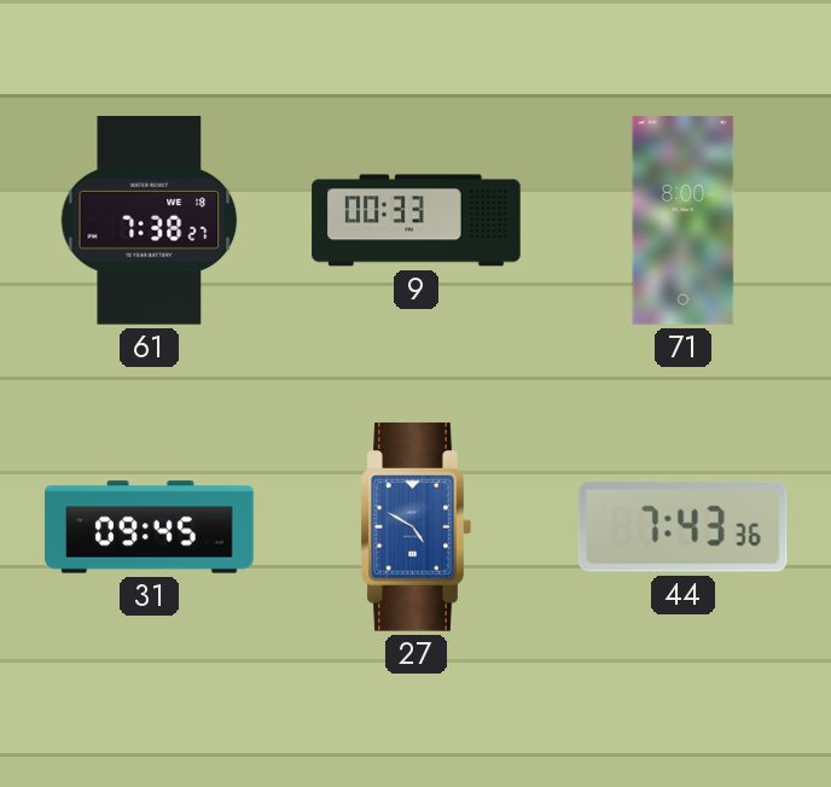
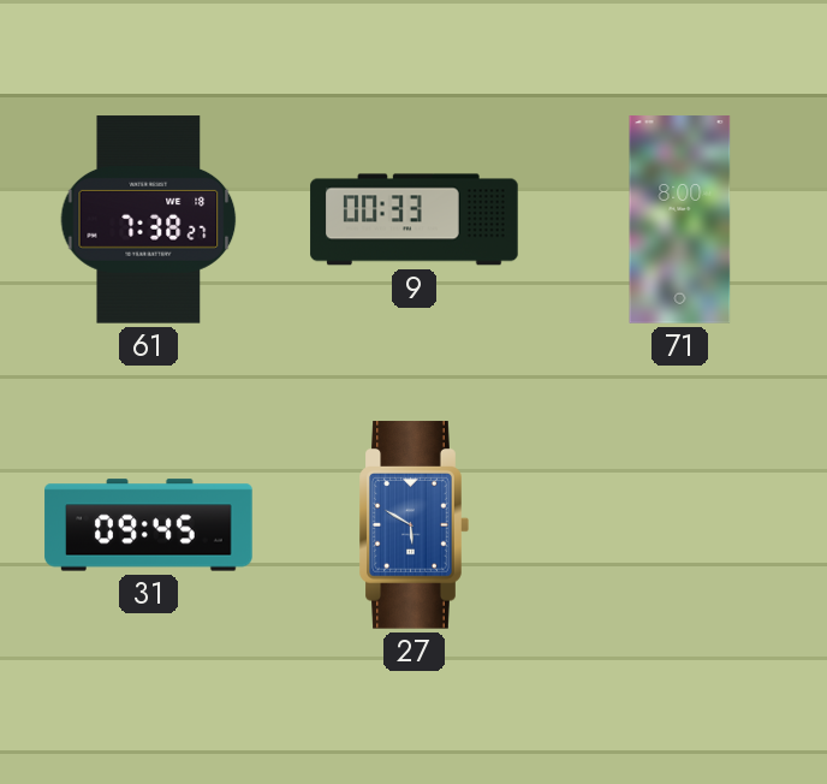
27: 4:50 -> 5:50
44: 7:43 -> none
